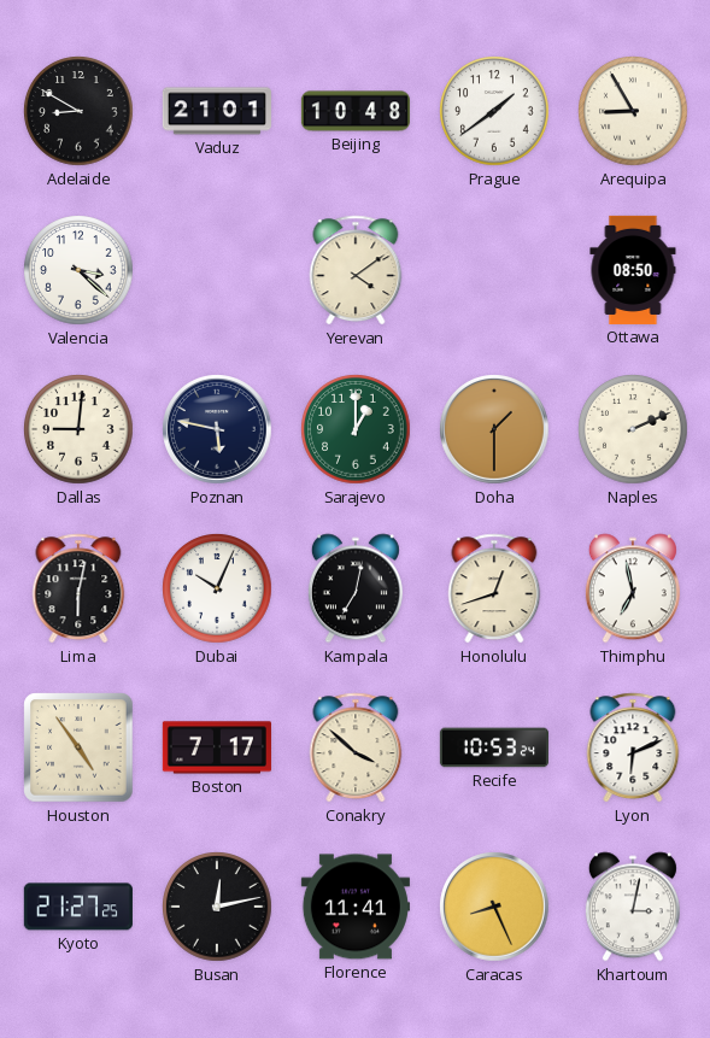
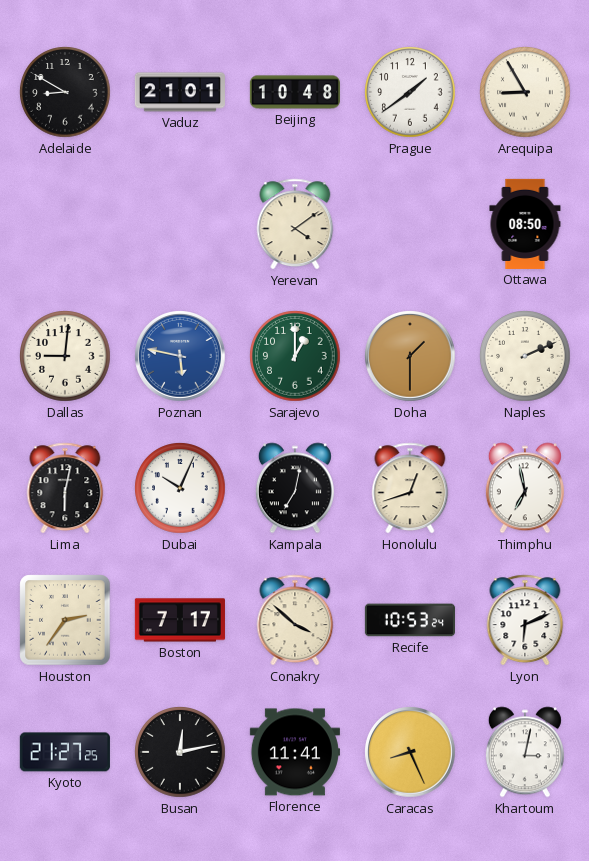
Valencia: 3:22 -> none
Poznan dial: navy -> blue
Houston: 4:54 -> 2:36
